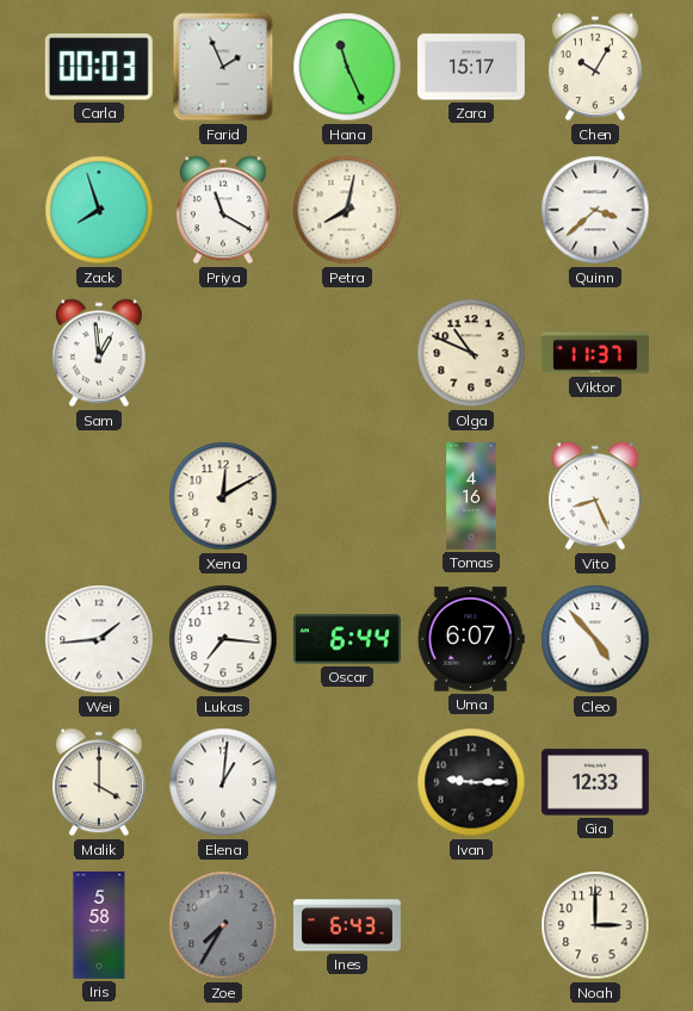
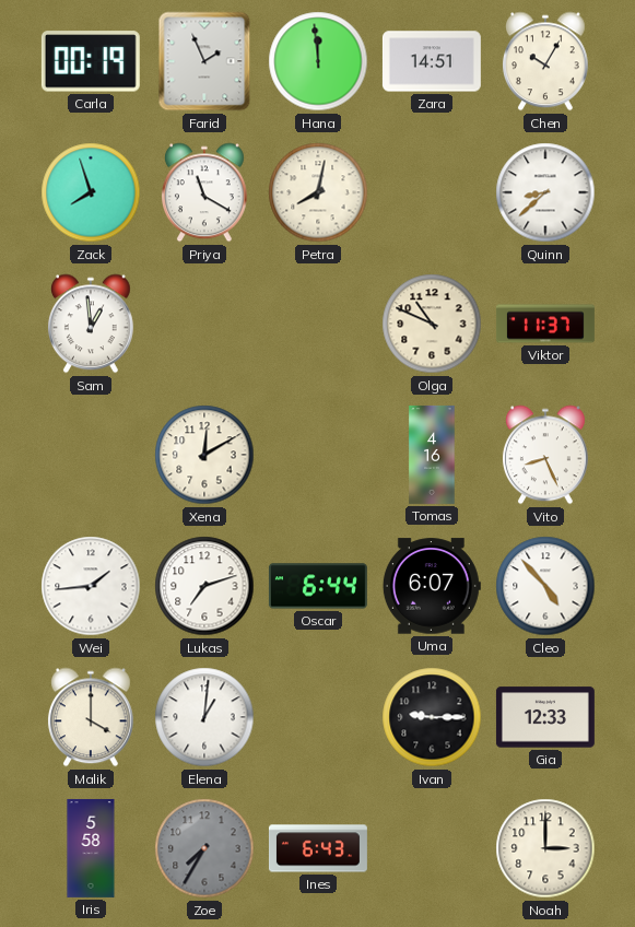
Carla: 00:03 -> 00:19
Hana: 11:26 -> 11:59
Zara: 15:17 -> 14:51
Quinn: 3:38 -> 8:38
Lukas: 7:16 -> 7:12
